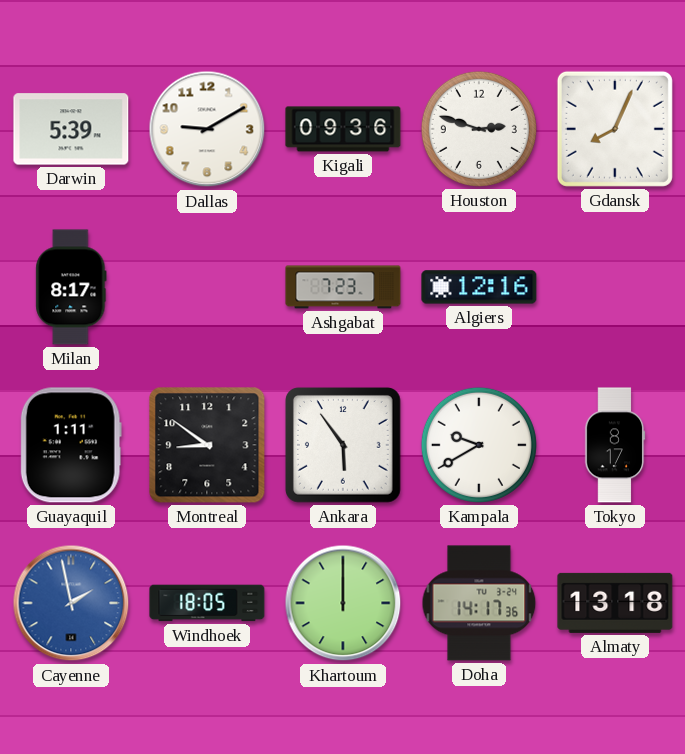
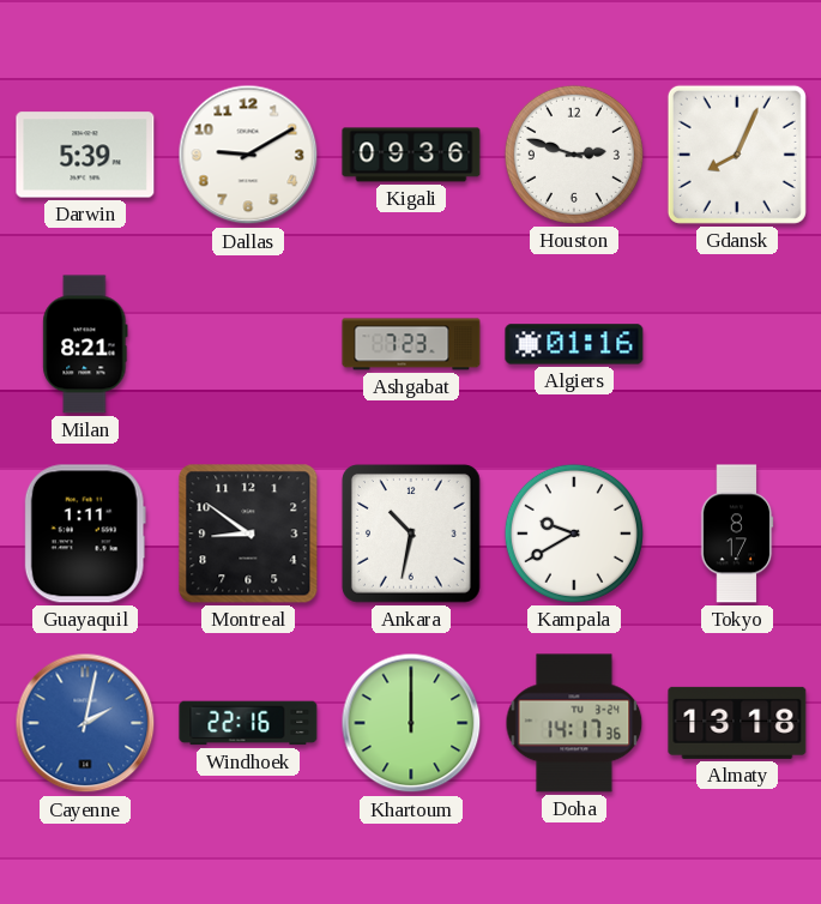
Milan: 8:17 -> 8:21
Algiers: 12:16 -> 01:16
Ankara: 5:54 -> 10:32
Cayenne: 1:58 -> 2:02
Windhoek: 18:05 -> 22:16
